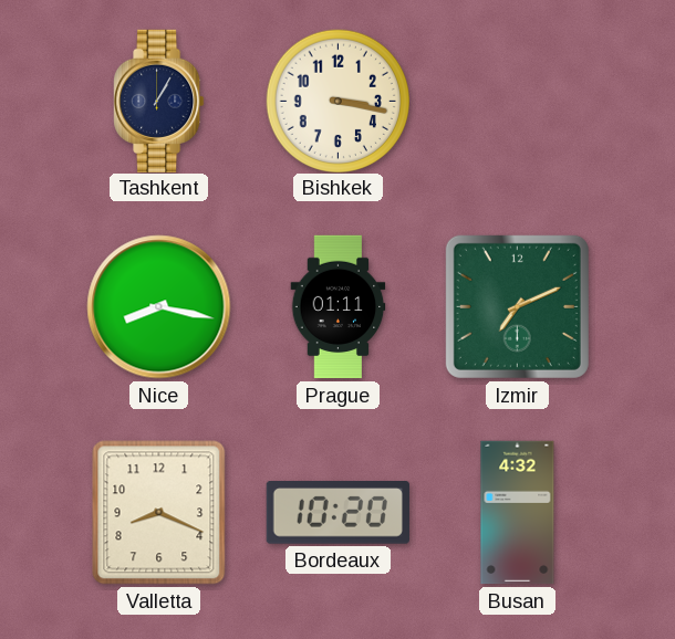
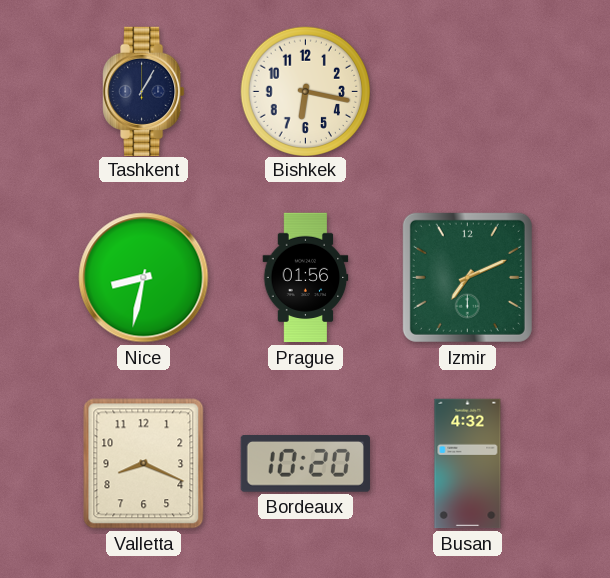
Bishkek: 3:17 -> 6:17
Nice: 8:17 -> 8:32
Prague: 01:11 -> 01:56
